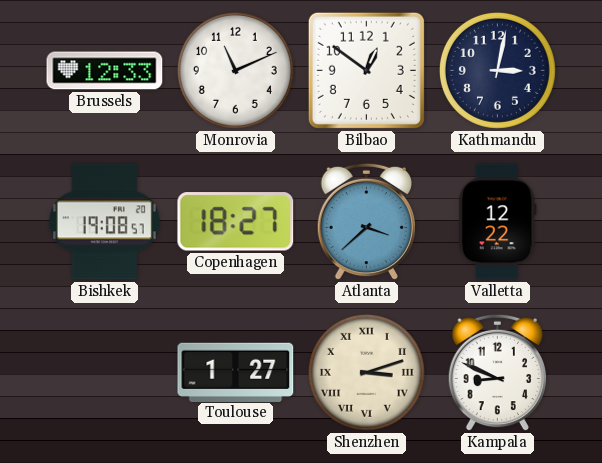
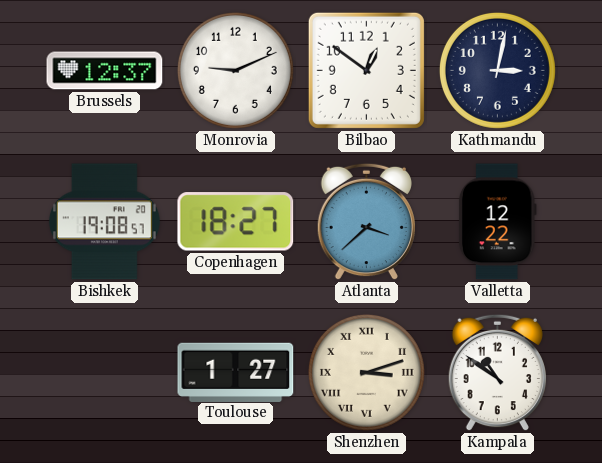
Brussels: 12:33 -> 12:37
Monrovia: 11:11 -> 9:11
Kampala: 8:49 -> 10:51
